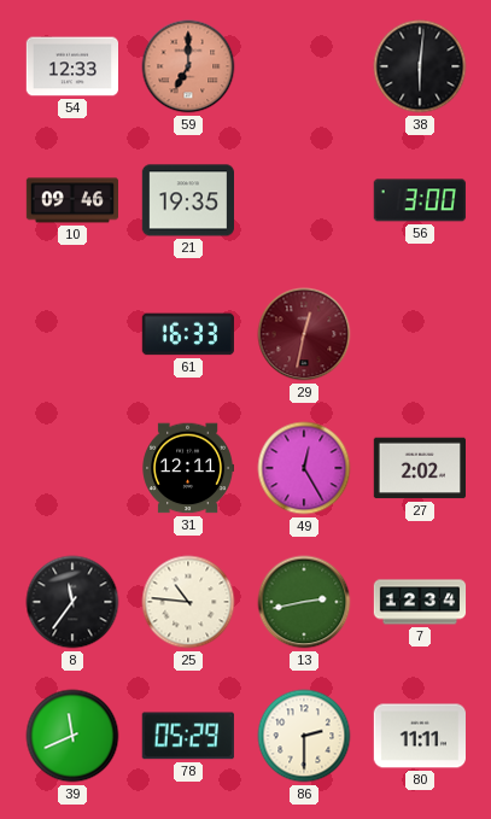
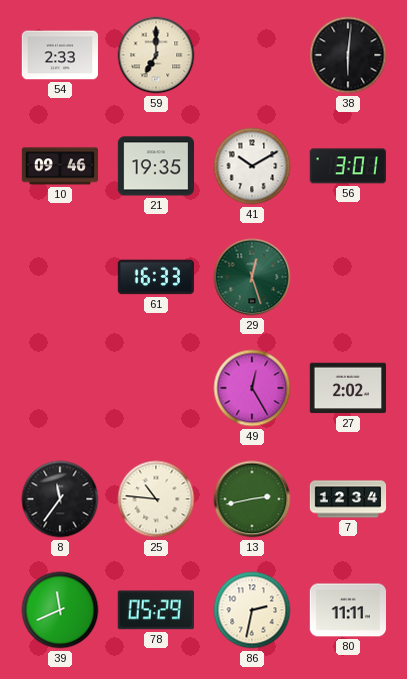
54: 12:33 -> 2:33
59 dial: salmon -> cream
41: none -> 10:10
56: 3:00 -> 3:01
29: 12:32 -> 12:27
29 dial: burgundy -> green
31: 12:11 -> none
86: 2:30 -> 2:32
